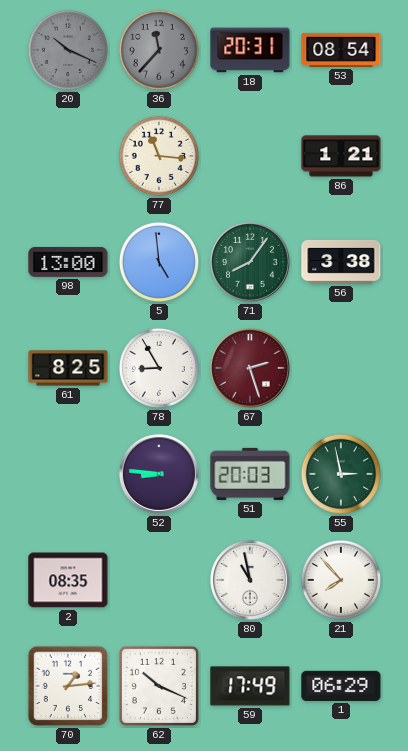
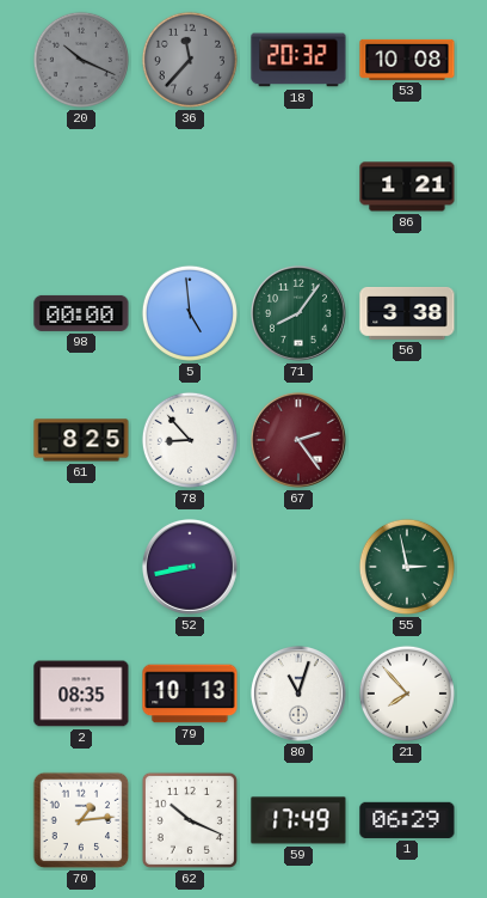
18: 20:31 -> 20:32
53: 08:54 -> 10:08
77: 11:16 -> none
98: 13:00 -> 00:00
78: 8:55 -> 8:53
67: 2:27 -> 2:24
52: 8:46 -> 8:43
51: 20:03 -> none
79: none -> 10:13
80: 10:58 -> 11:03
